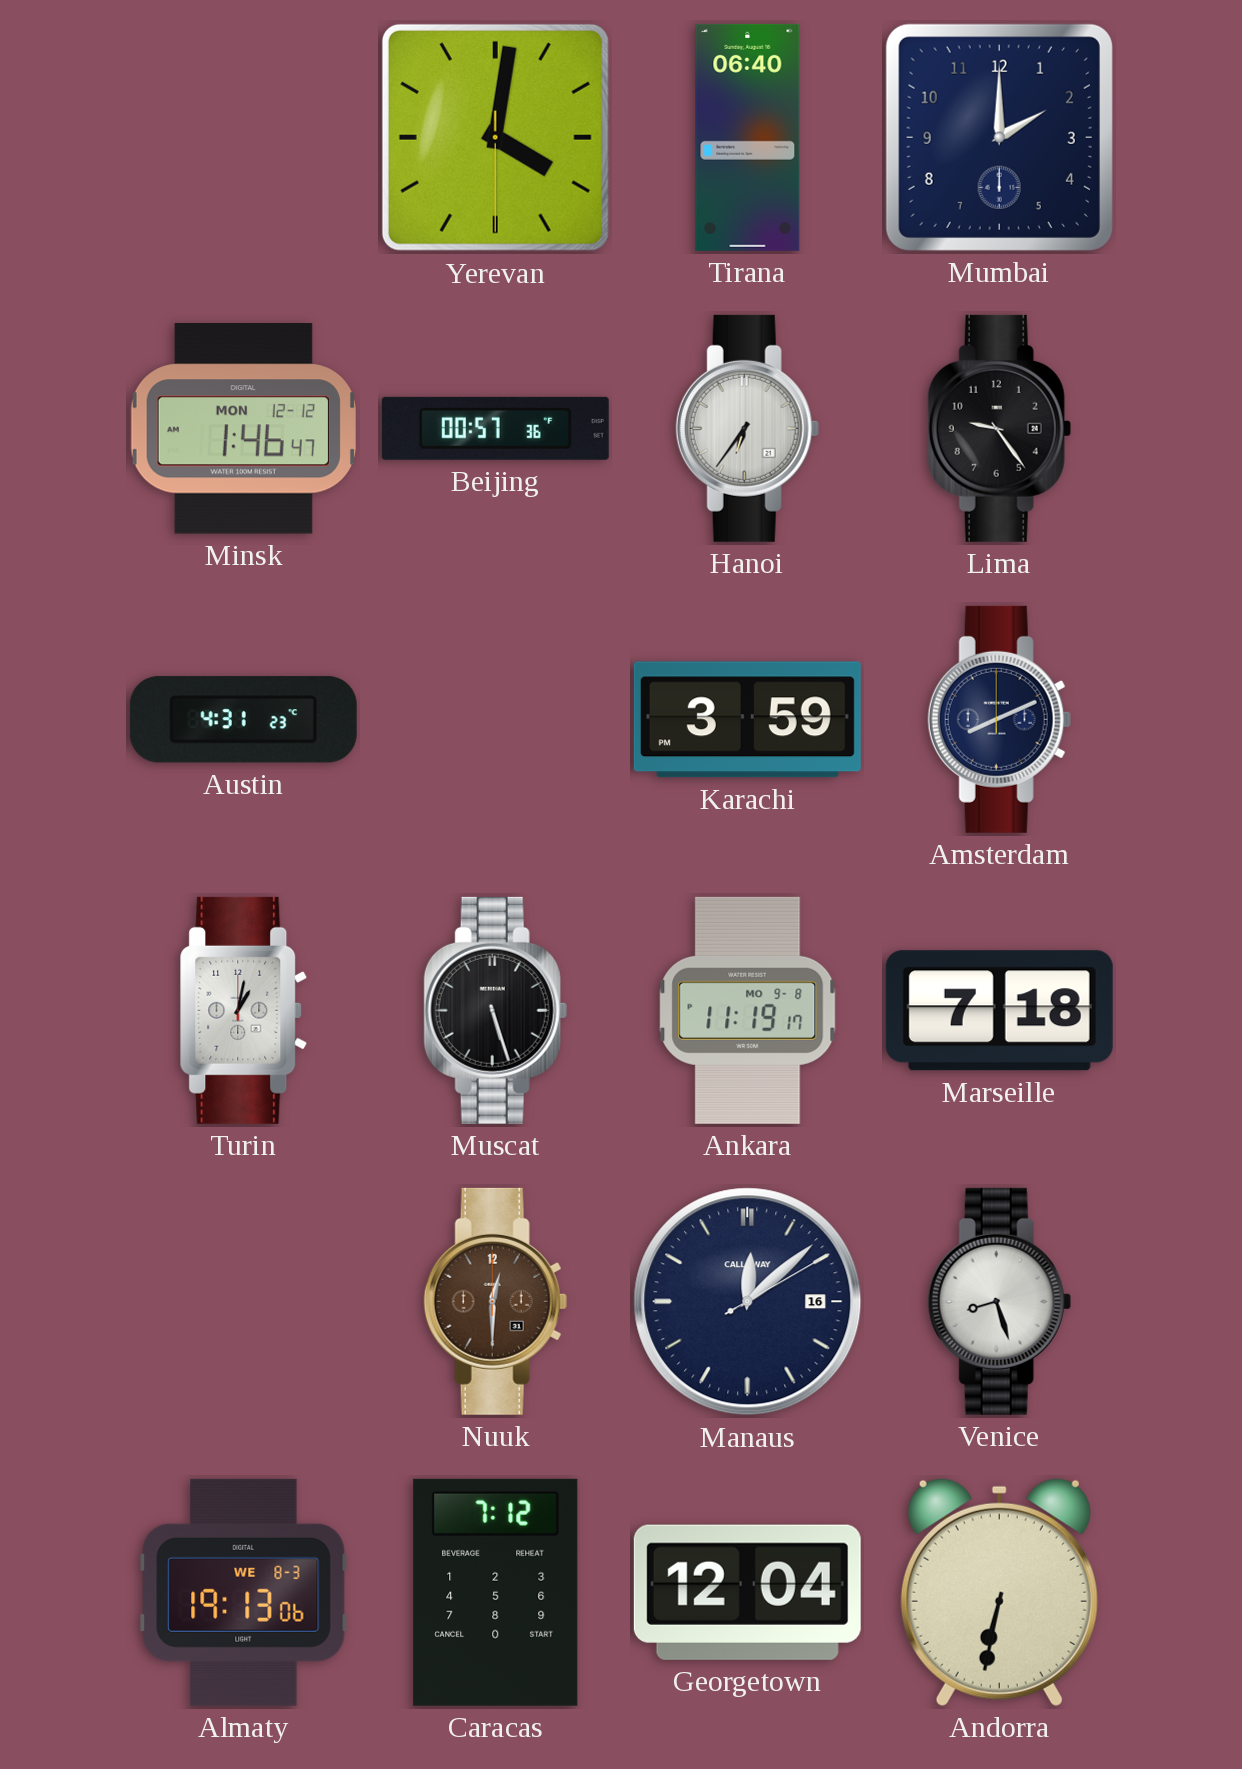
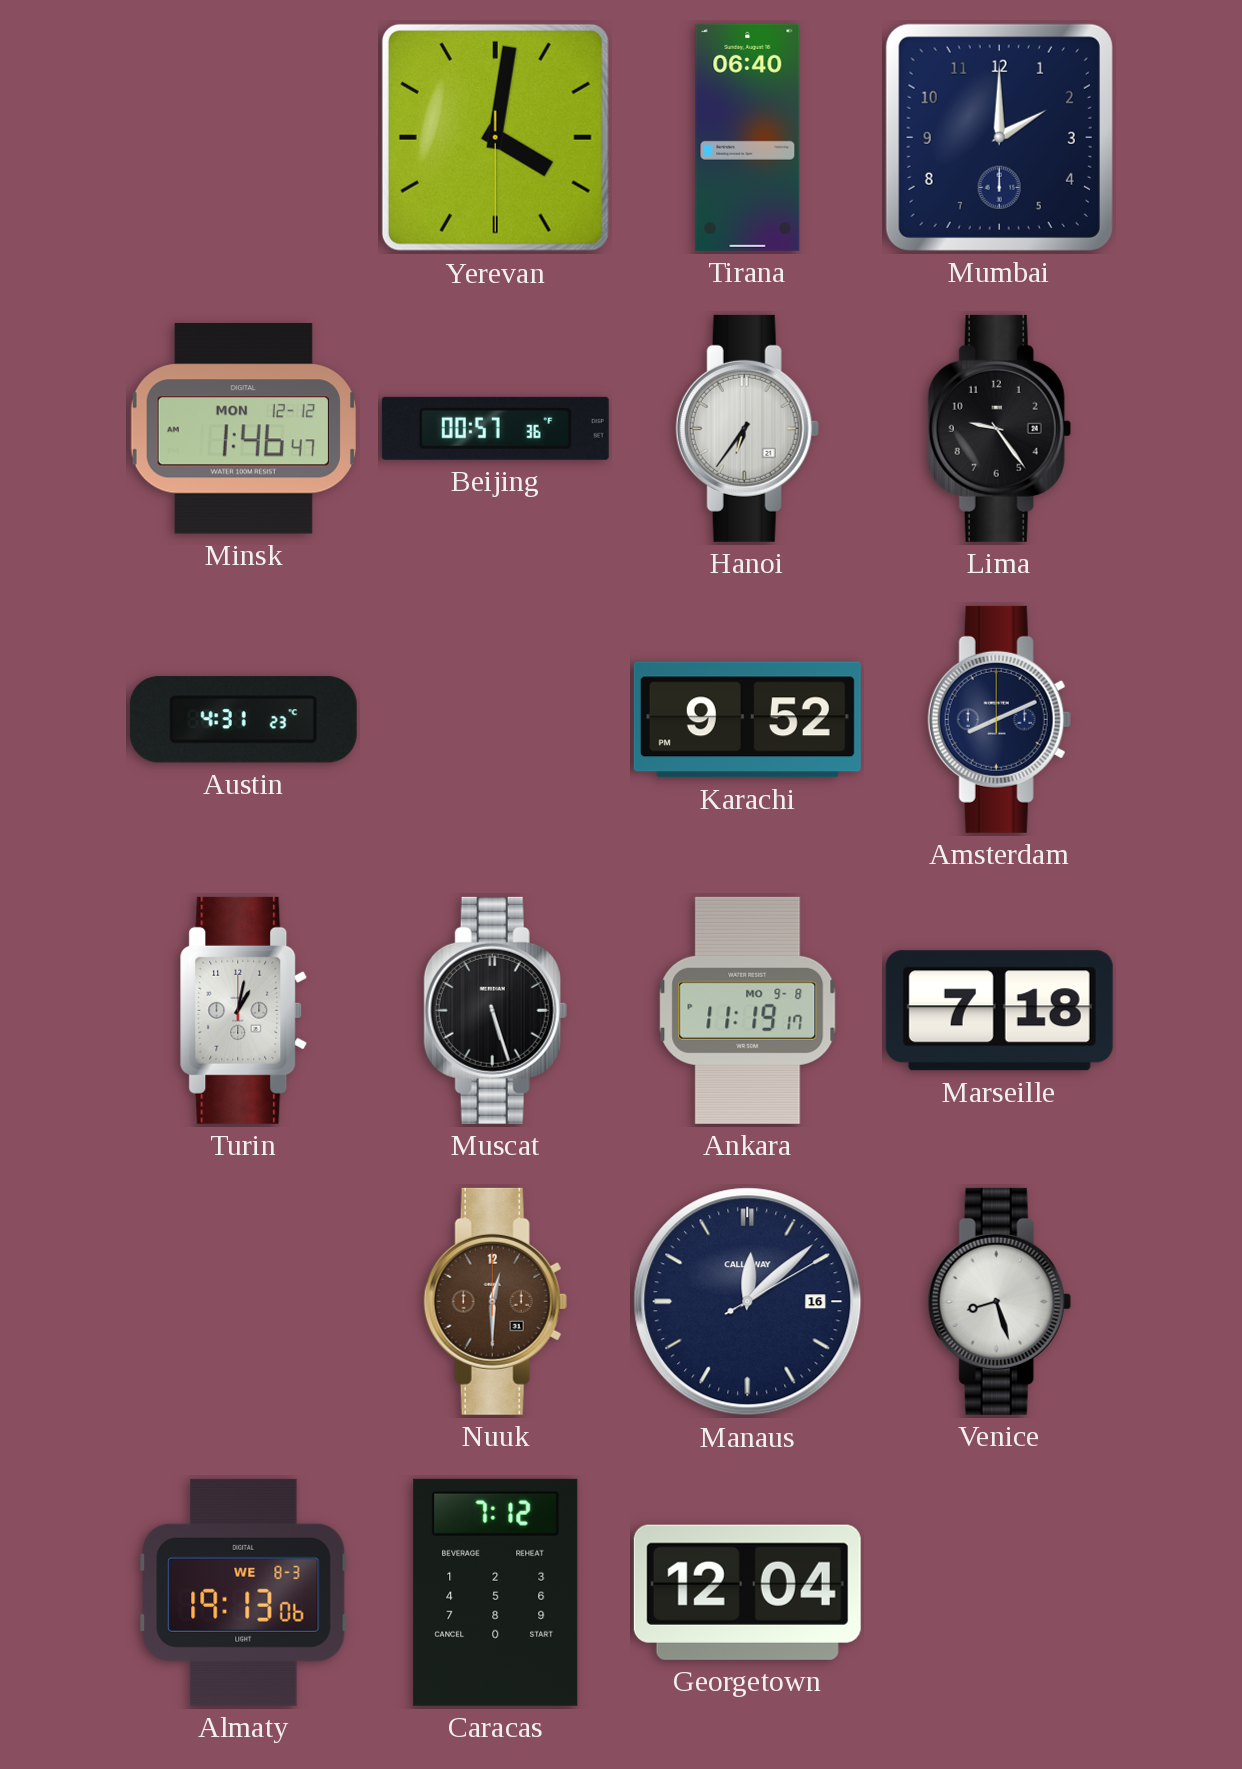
Karachi: 3:59 -> 9:52
Andorra: 6:32 -> none
